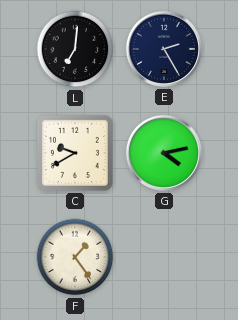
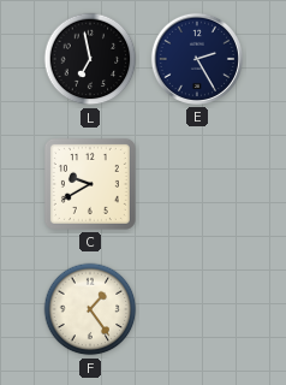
L: 7:01 -> 6:58
G: 4:13 -> none
